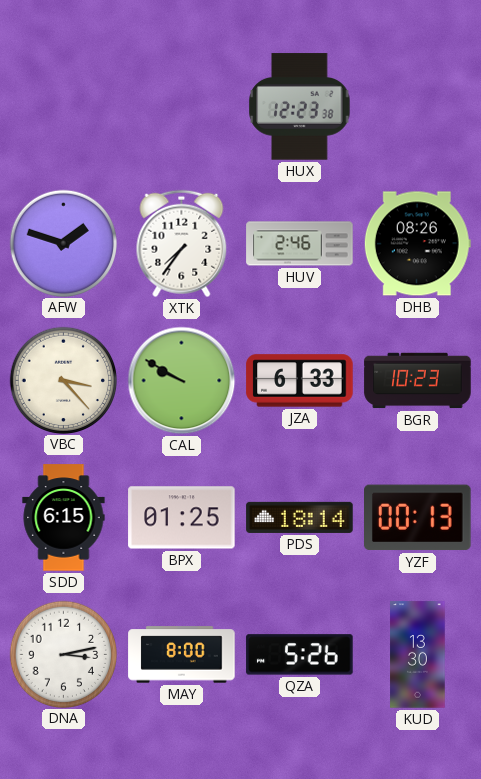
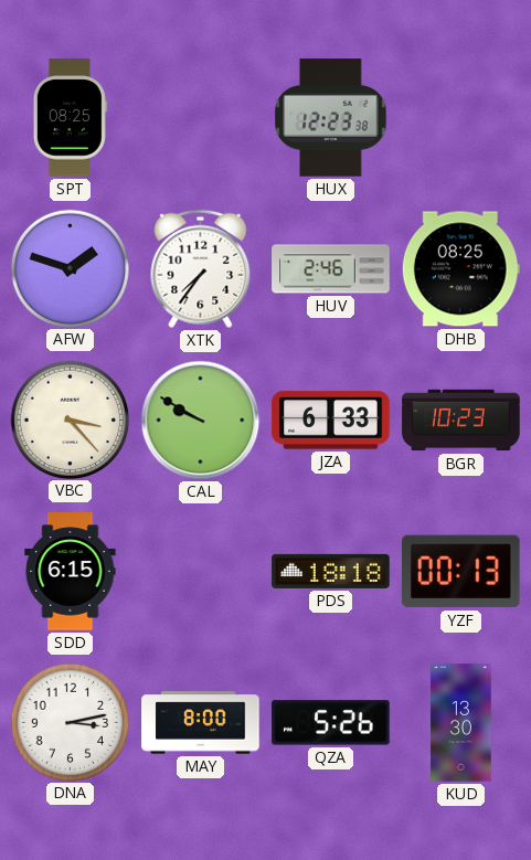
SPT: none -> 08:25
DHB: 08:26 -> 08:25
BPX: 01:25 -> none
PDS: 18:14 -> 18:18
